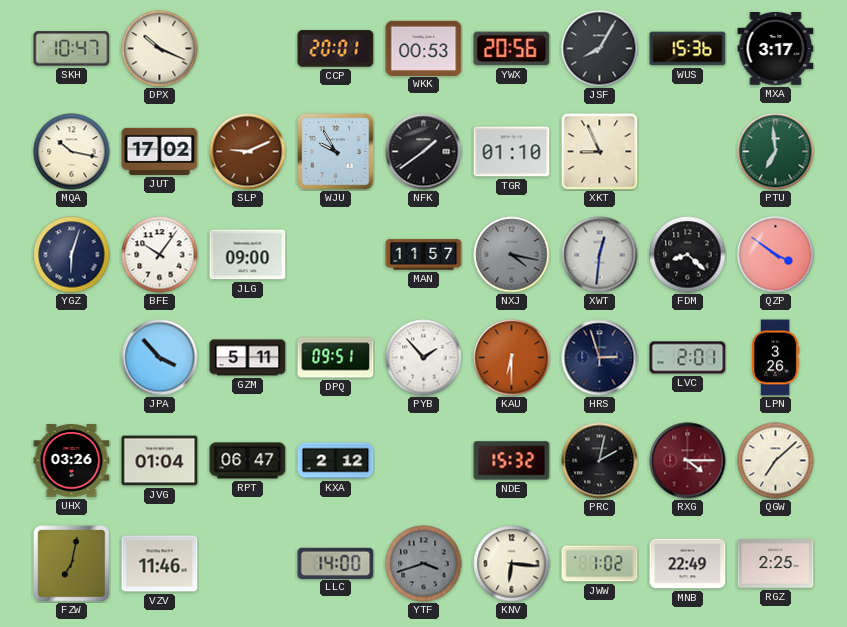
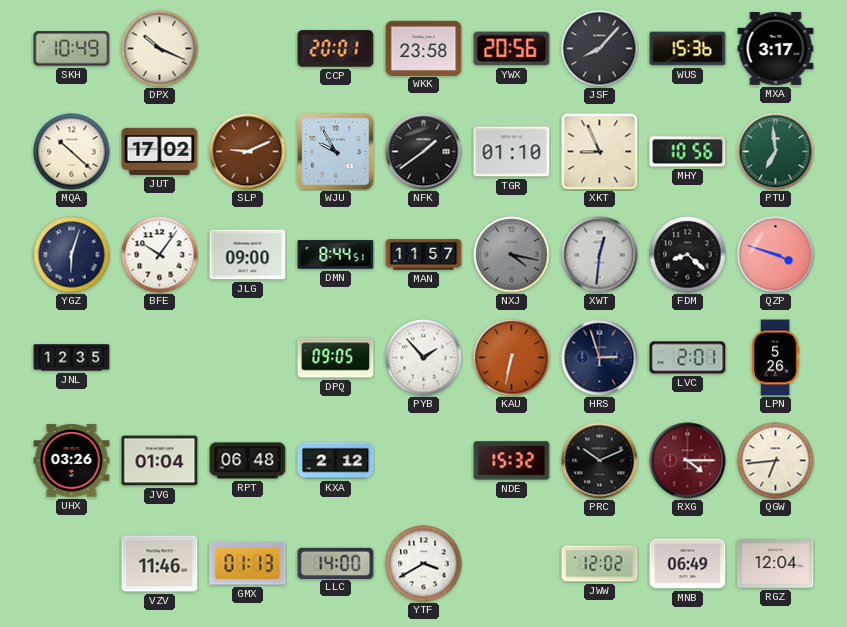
SKH: 10:47 -> 10:49
WKK: 00:53 -> 23:58
JSF: 8:05 -> 8:07
MQA: 10:17 -> 10:22
MHY: none -> 10:56
DMN: none -> 8:44
QZP: 3:51 -> 3:48
JNL: none -> 12:35
JPA: 3:53 -> none
GZM: 5:11 -> none
DPQ: 09:51 -> 09:05
KAU: 6:30 -> 6:32
LPN: 3:26 -> 5:26
RPT: 06:47 -> 06:48
PRC: 2:02 -> 10:11
QGW: 7:08 -> 6:44
FZW: 7:02 -> none
GMX: none -> 01:13
YTF: 3:42 -> 3:40
YTF dial: grey -> white
KNV: 6:16 -> none
JWW: 1:02 -> 12:02
MNB: 22:49 -> 06:49
RGZ: 2:25 -> 12:04
